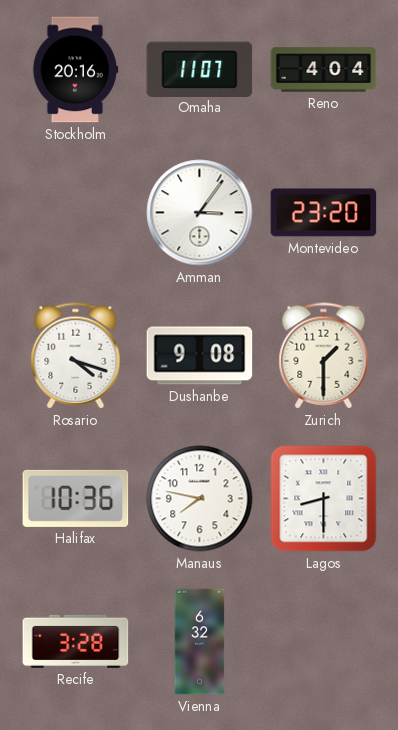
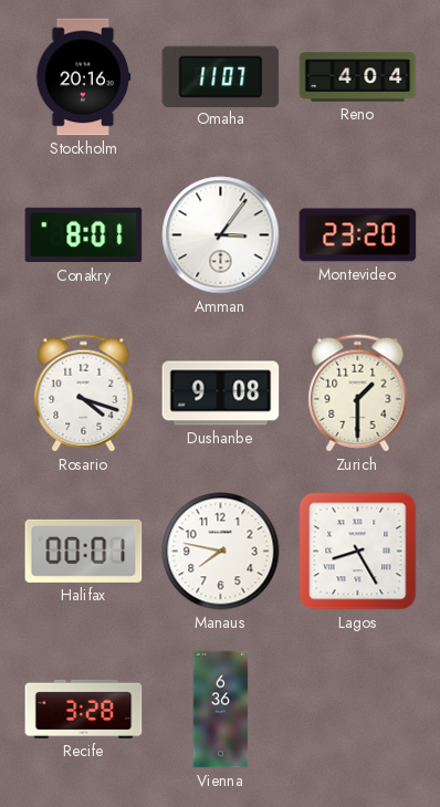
Conakry: none -> 8:01
Halifax: 10:36 -> 00:01
Lagos: 8:30 -> 8:25
Vienna: 6:32 -> 6:36
